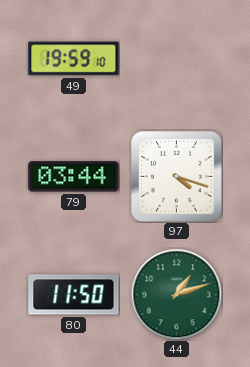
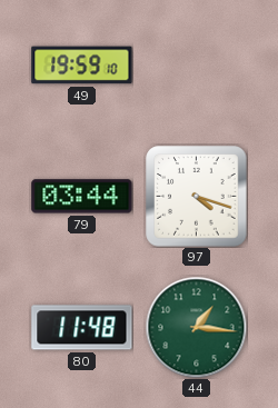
80: 11:50 -> 11:48
44: 1:12 -> 1:16
